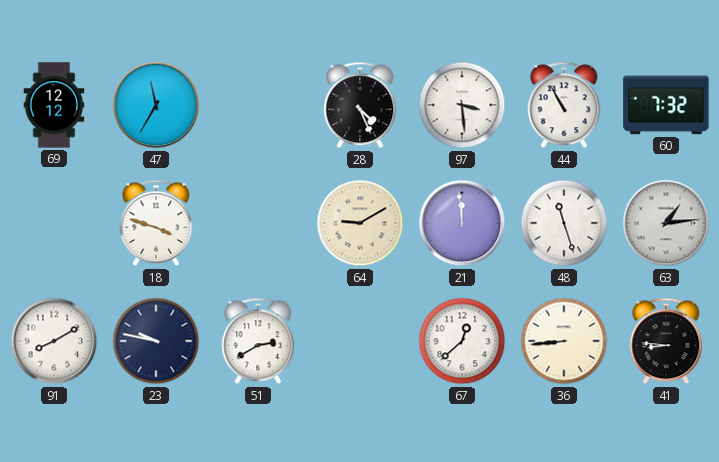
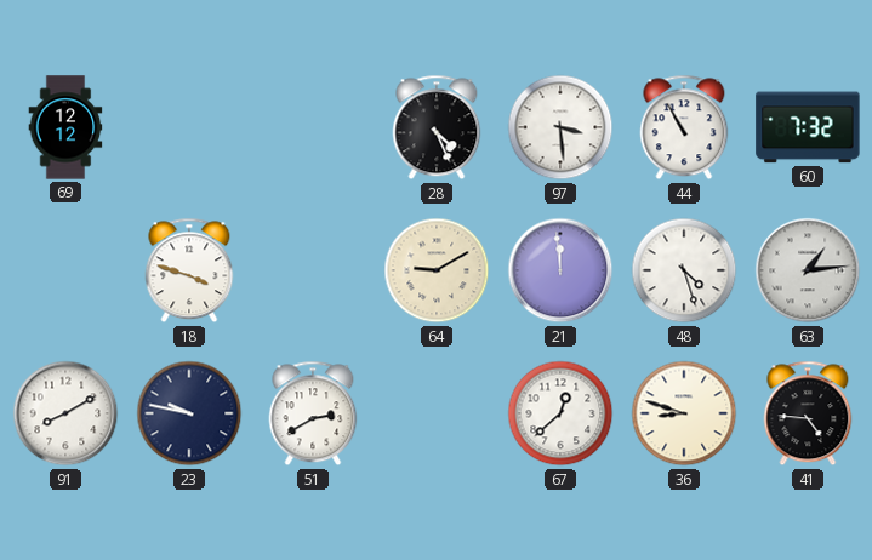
47: 11:35 -> none
48: 11:27 -> 4:27
36: 8:44 -> 8:48
41: 8:46 -> 4:46
